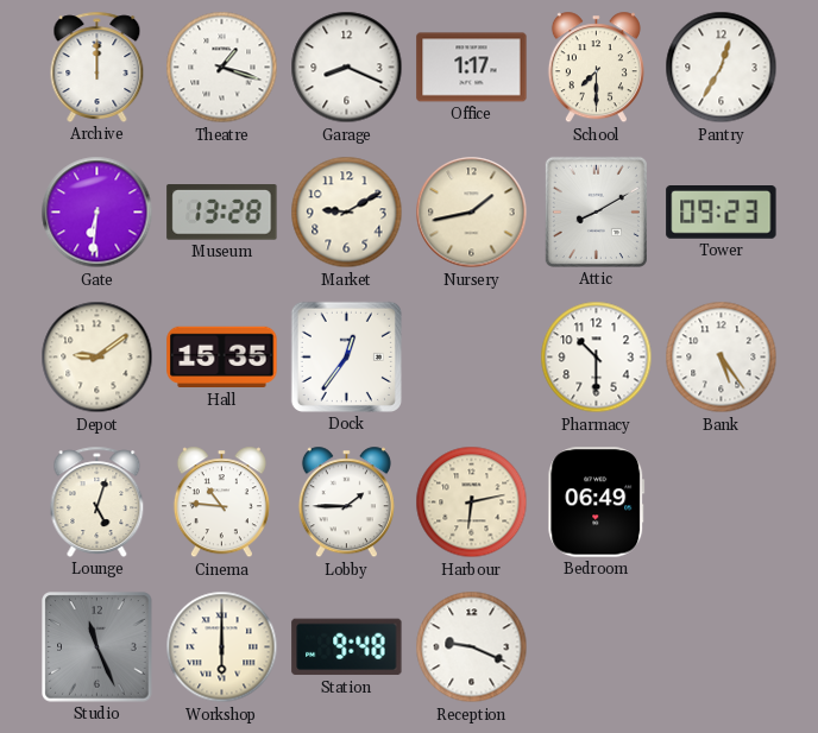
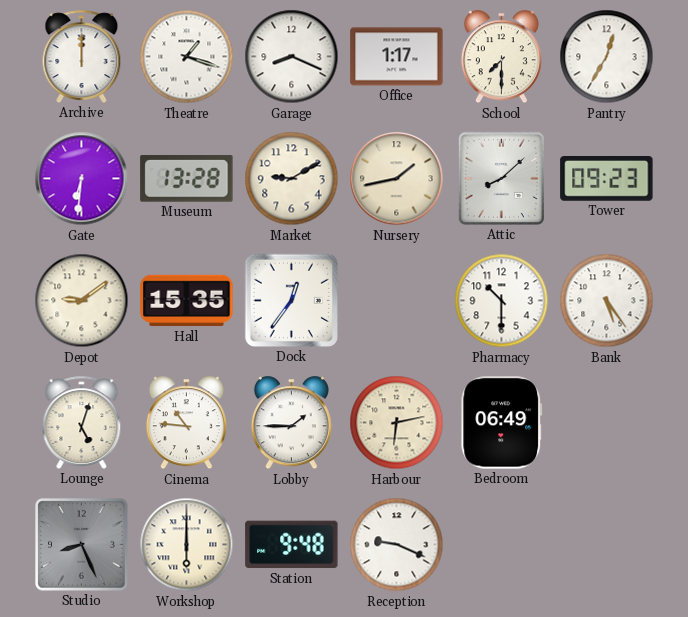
Attic: 8:10 -> 8:08
Studio: 11:26 -> 8:26
